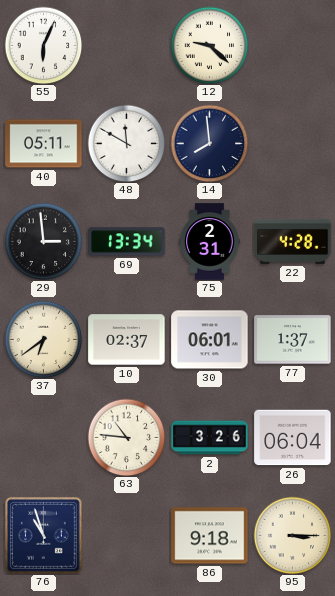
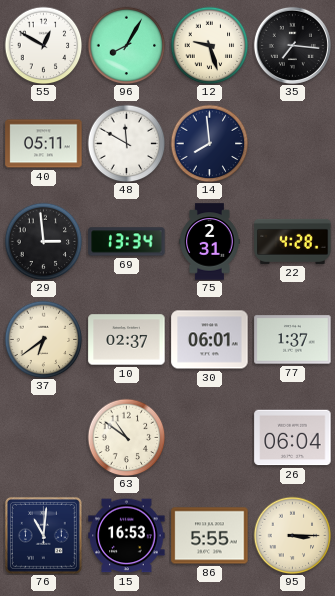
55: 6:04 -> 12:50
96: none -> 8:05
12: 9:22 -> 9:27
35: none -> 7:16
63: 10:46 -> 10:51
2: 3:26 -> none
76: 10:57 -> 11:01
15: none -> 16:53
86: 9:18 -> 5:55
